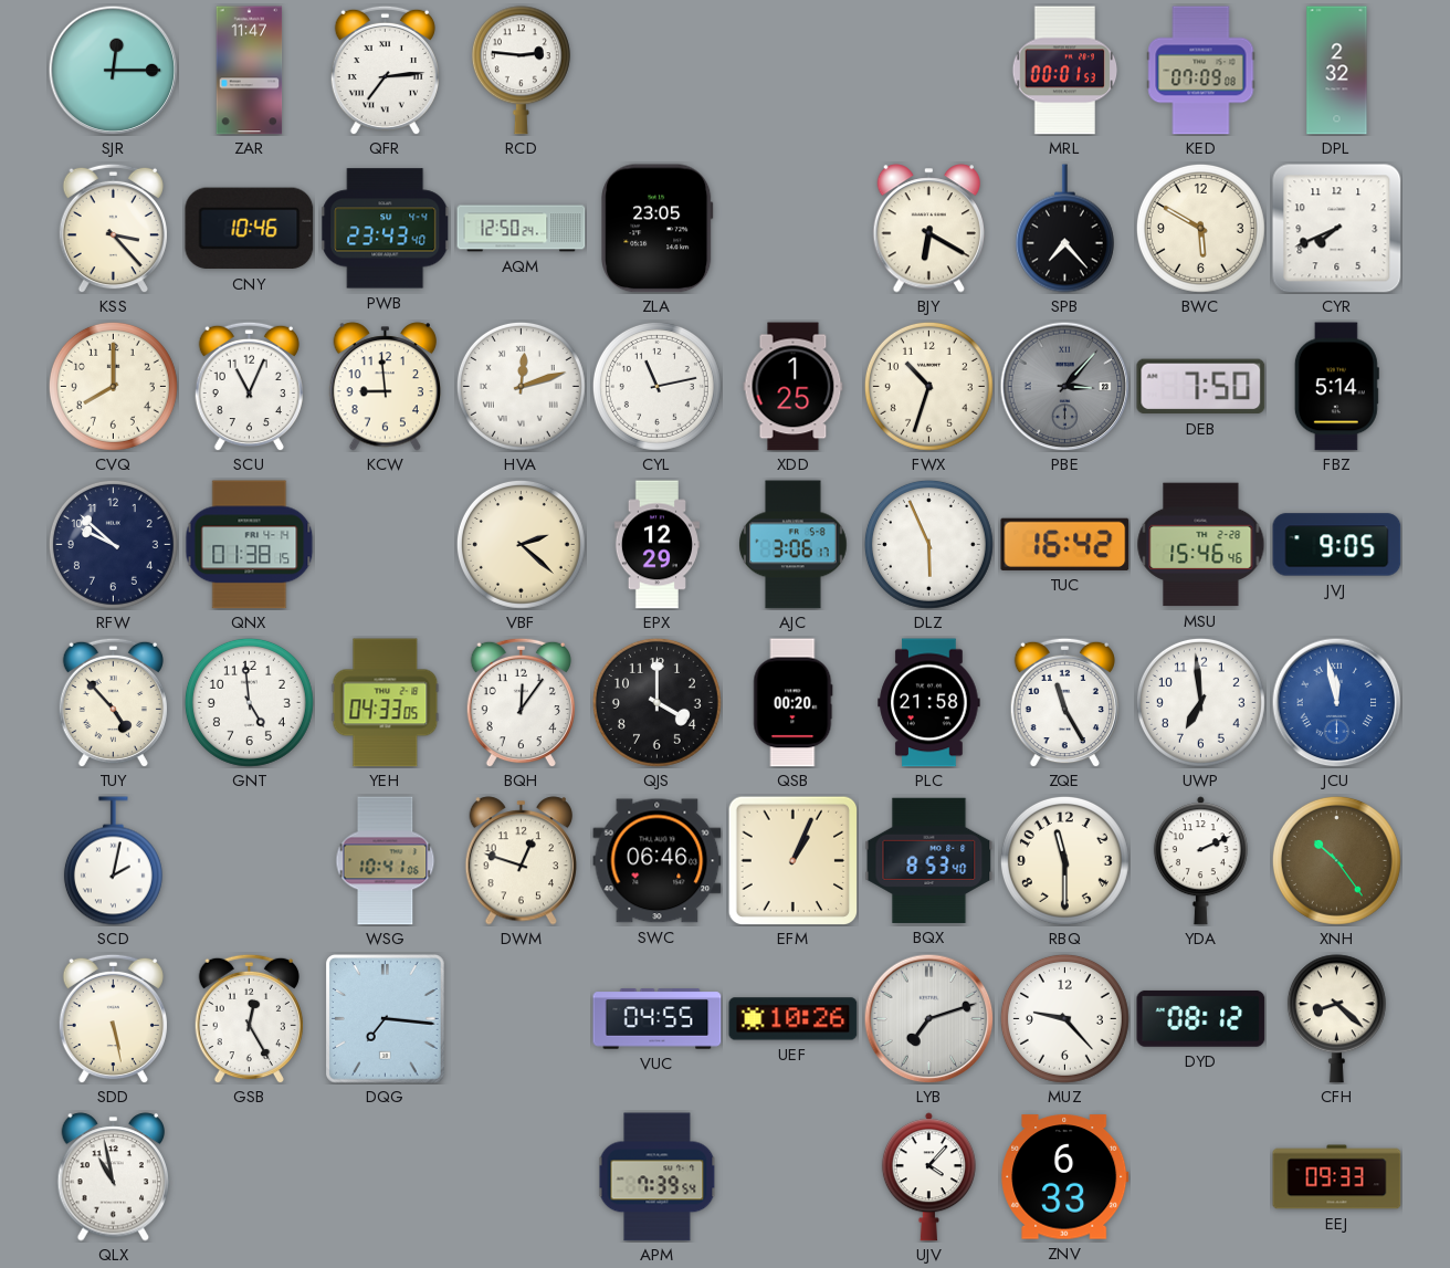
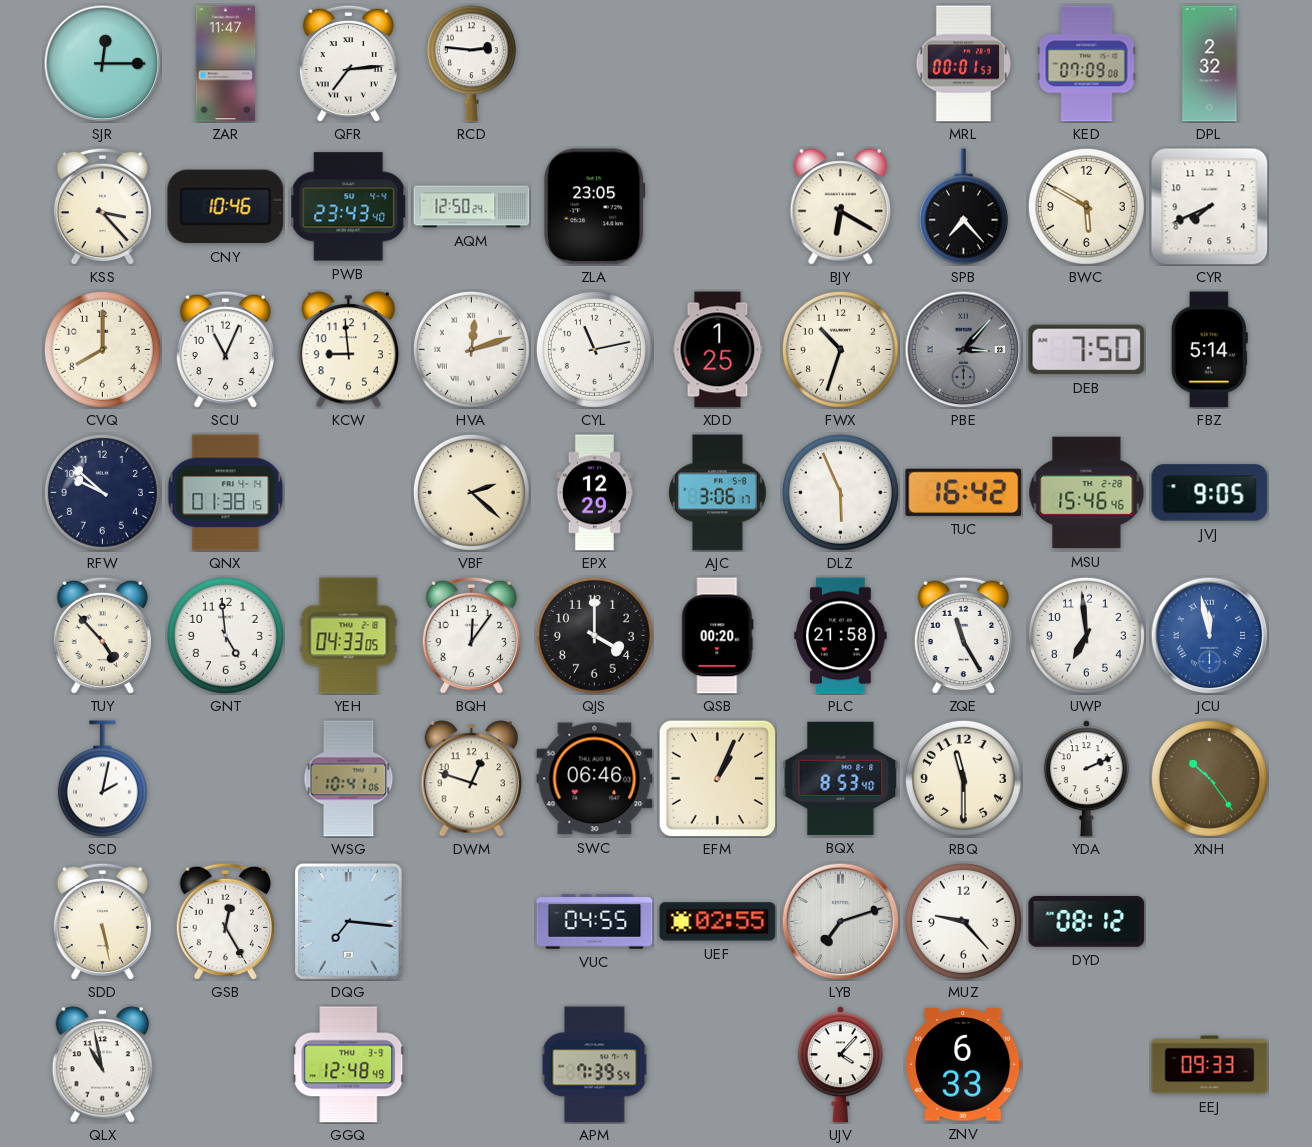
UEF: 10:26 -> 02:55
CFH: 8:22 -> none
GGQ: none -> 12:48
